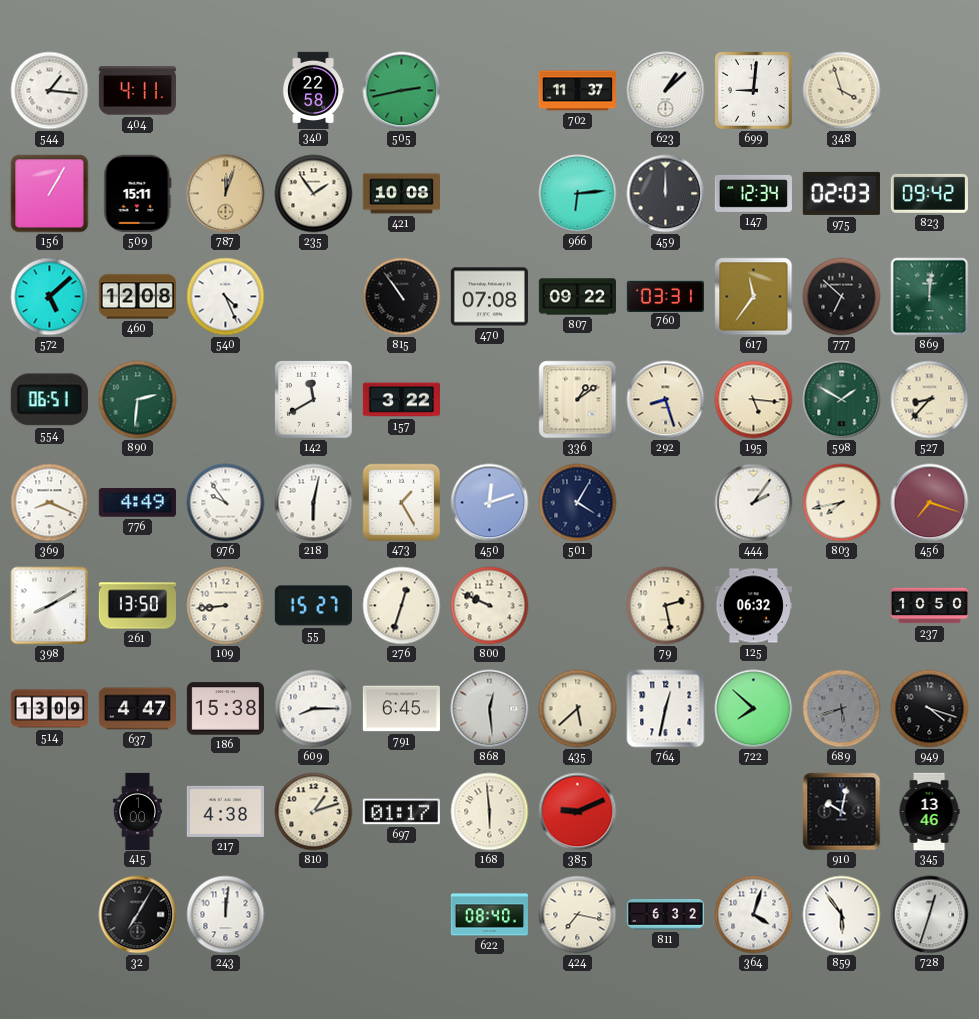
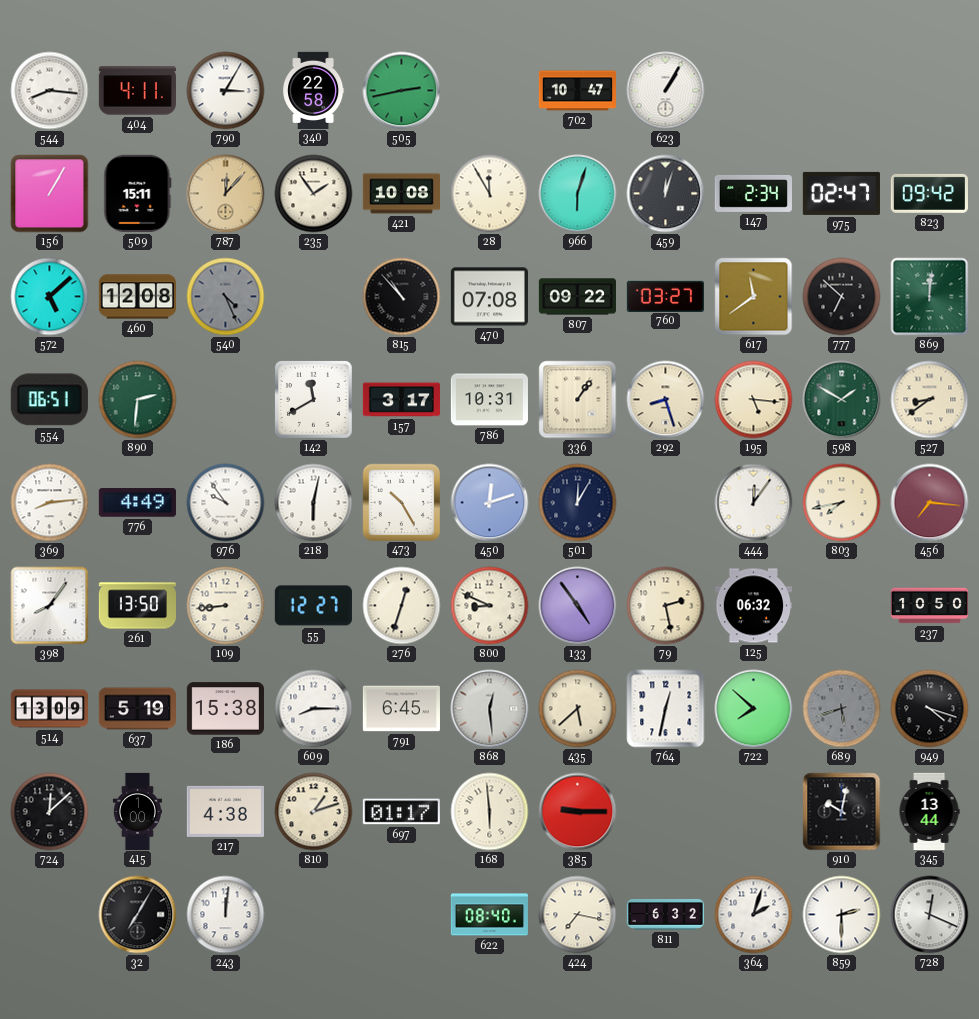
544: 1:16 -> 8:16
790: none -> 3:05
702: 11:37 -> 10:47
623: 1:08 -> 1:05
699: 9:01 -> none
348: 3:57 -> none
787: 12:03 -> 12:07
28: none -> 11:55
966: 6:14 -> 6:03
459: 12:00 -> 12:03
147: 12:34 -> 2:34
975: 02:03 -> 02:47
540 dial: white -> grey
815: 10:54 -> 10:53
760: 03:31 -> 03:27
617: 11:36 -> 11:39
157: 3:22 -> 3:17
786: none -> 10:31
336: 1:09 -> 1:06
527: 8:37 -> 8:39
369: 8:19 -> 8:14
473: 1:25 -> 10:25
501: 4:05 -> 12:05
444: 2:06 -> 12:06
456: 7:18 -> 7:16
398: 8:10 -> 8:06
55: 15:27 -> 12:27
800: 9:49 -> 8:49
133: none -> 4:54
637: 4:47 -> 5:19
724: none -> 12:08
385: 9:11 -> 9:15
345: 13:46 -> 13:44
364: 4:03 -> 2:03
859: 5:54 -> 2:30
728: 12:33 -> 12:19
